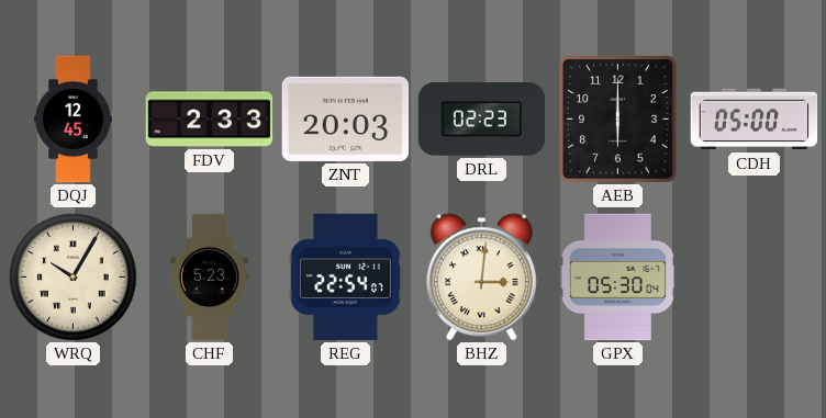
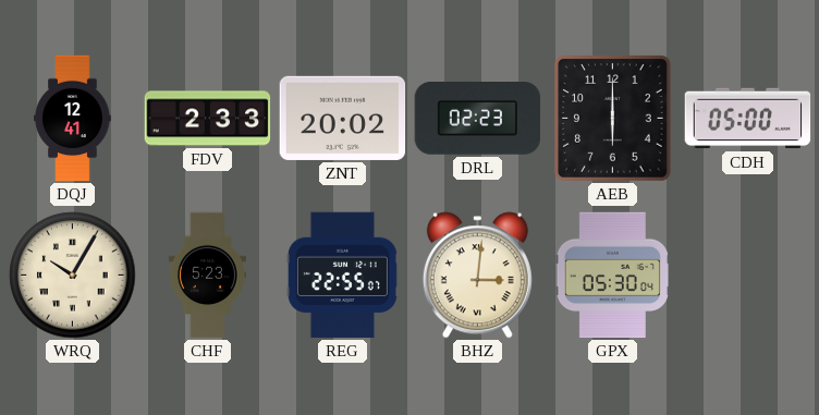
DQJ: 12:45 -> 12:41
ZNT: 20:03 -> 20:02
REG: 22:54 -> 22:55
